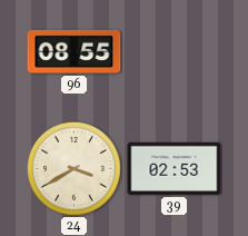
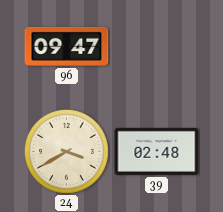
96: 08:55 -> 09:47
39: 02:53 -> 02:48
